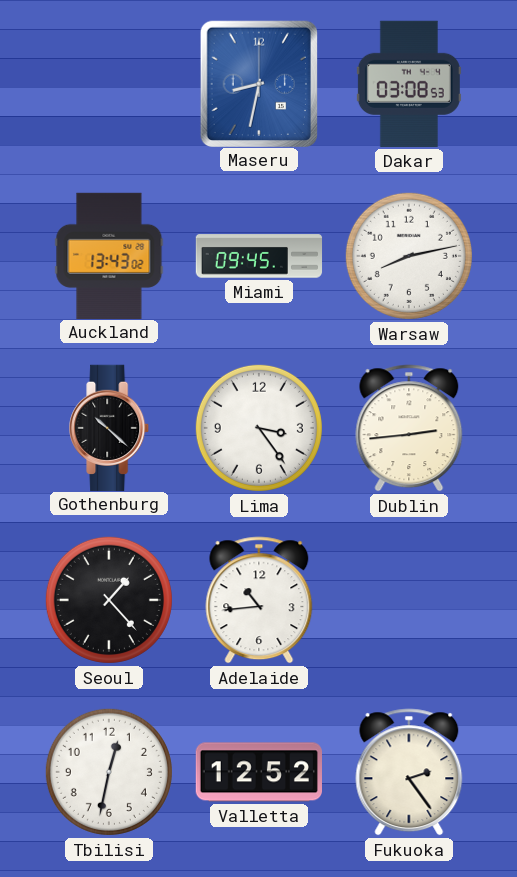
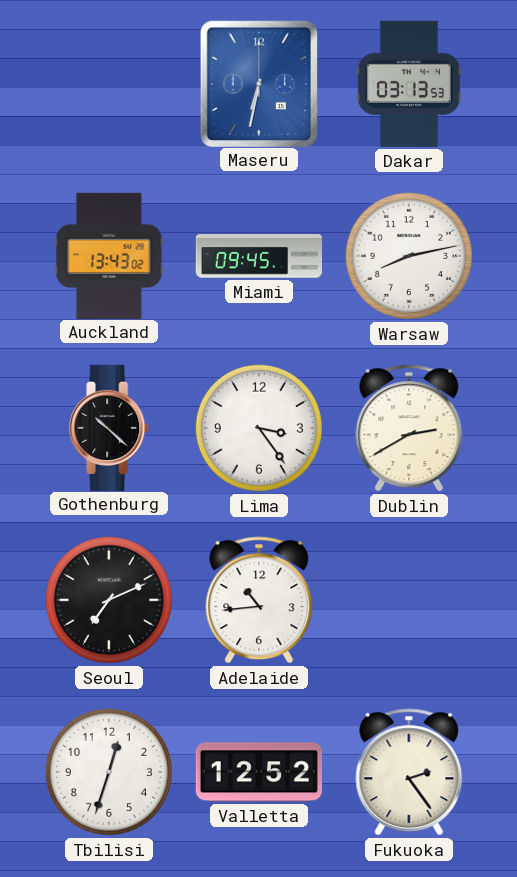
Maseru: 8:32 -> 6:32
Dakar: 03:08 -> 03:13
Dublin: 2:44 -> 2:40
Seoul: 1:23 -> 7:11
Tbilisi: 12:32 -> 12:33
